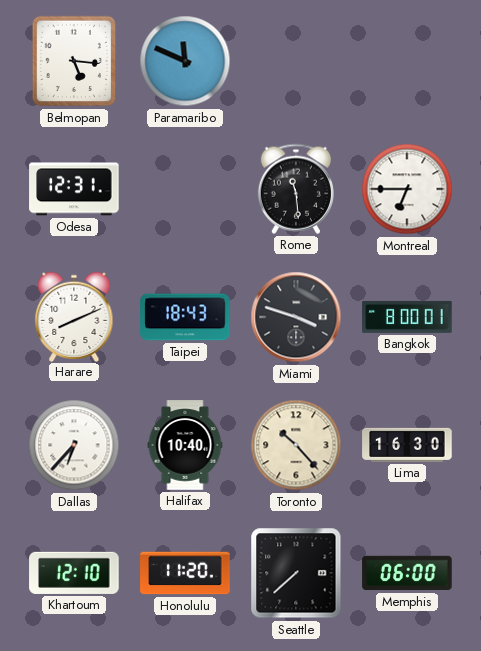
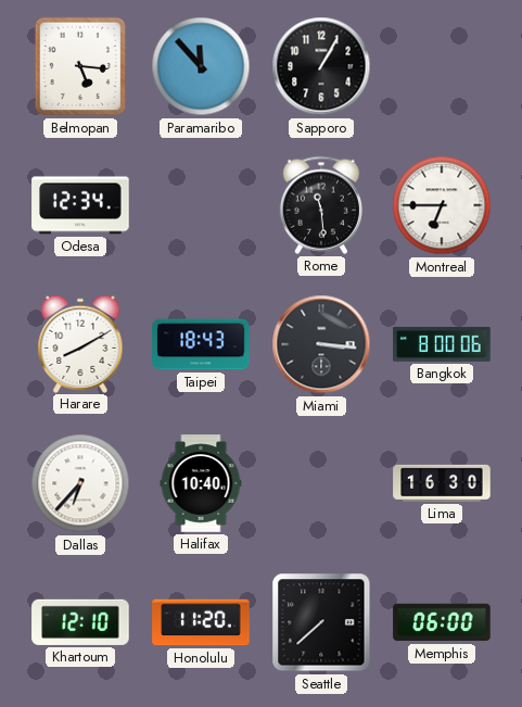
Paramaribo: 11:49 -> 11:53
Sapporo: none -> 1:05
Odesa: 12:31 -> 12:34
Harare: 8:11 -> 8:10
Miami: 3:48 -> 3:16
Bangkok: 8:00:01 -> 8:00:06
Toronto: 10:23 -> none
